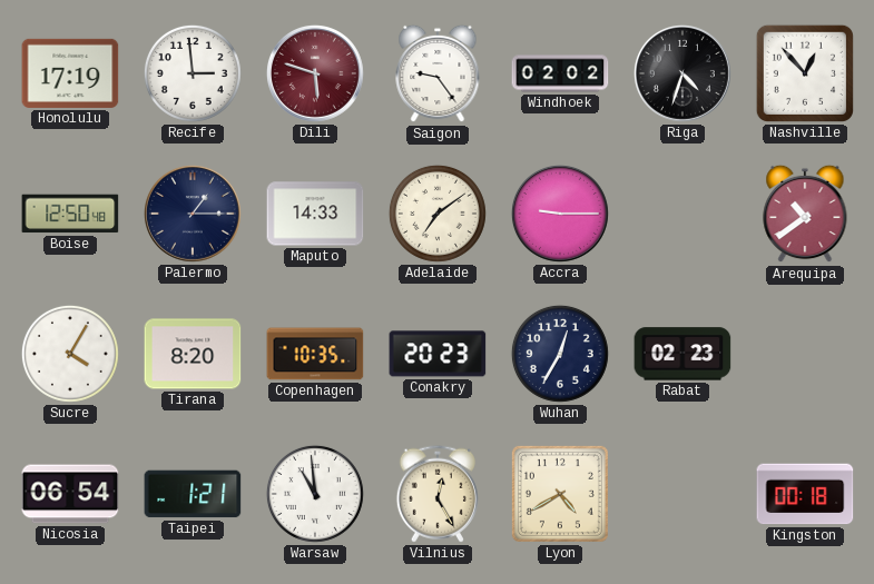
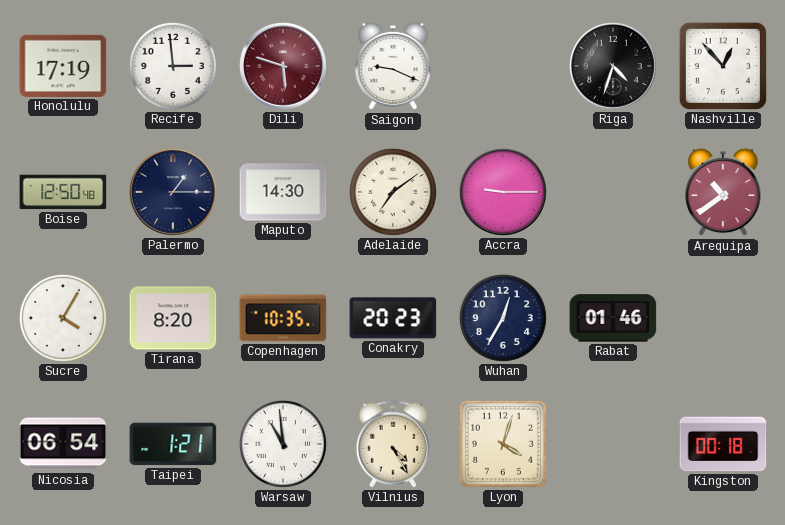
Saigon: 9:24 -> 9:19
Windhoek: 02:02 -> none
Maputo: 14:33 -> 14:30
Rabat: 02:23 -> 01:46
Vilnius: 12:25 -> 4:25
Lyon: 4:40 -> 4:03
